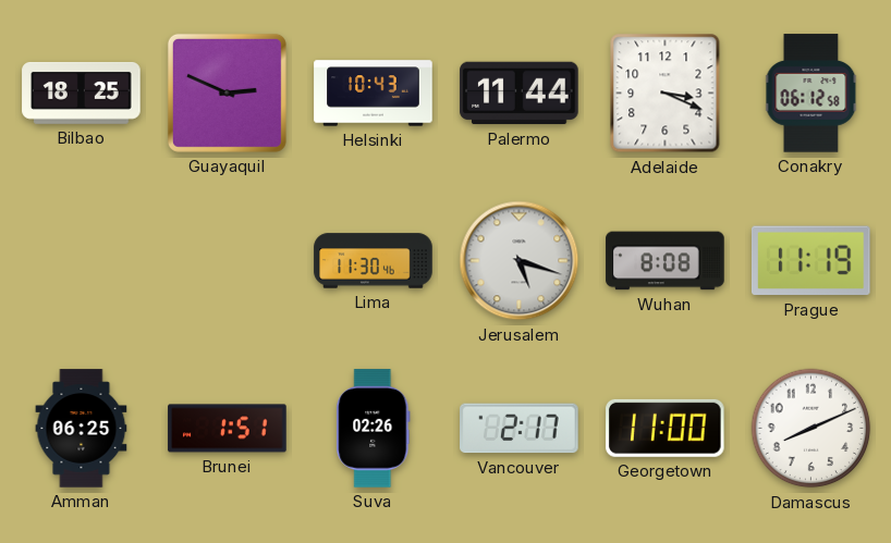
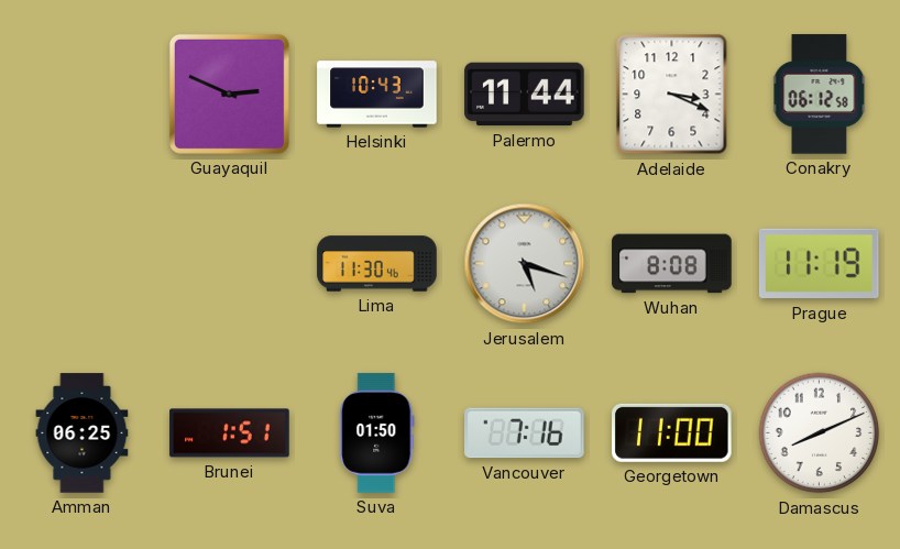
Bilbao: 18:25 -> none
Suva: 02:26 -> 01:50
Vancouver: 2:17 -> 7:16
